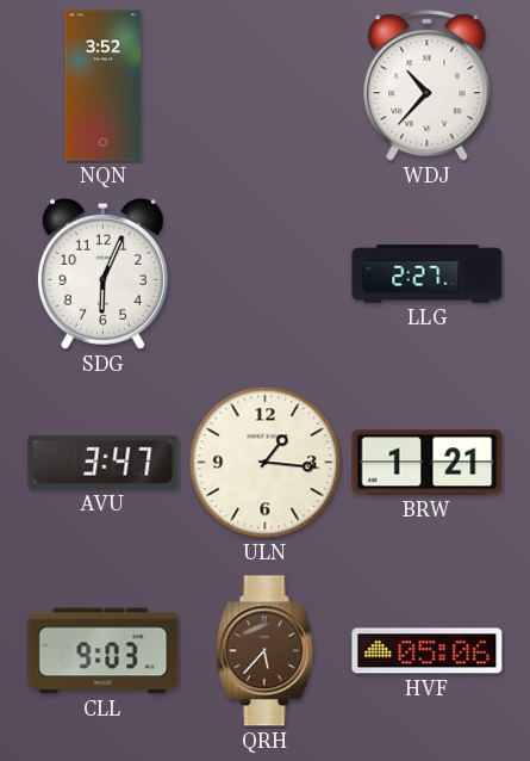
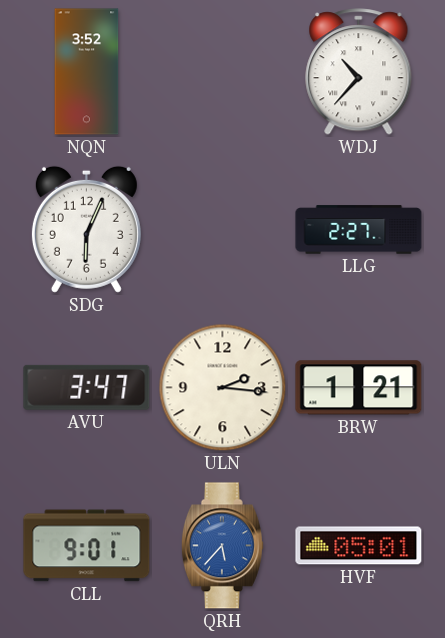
ULN: 1:16 -> 2:16
CLL: 9:03 -> 9:01
QRH dial: brown -> blue
HVF: 05:06 -> 05:01
